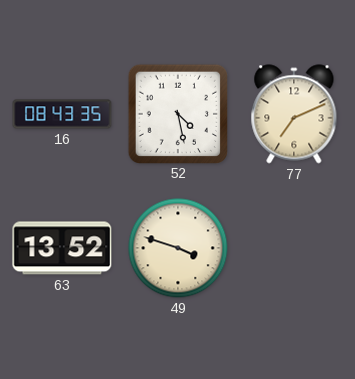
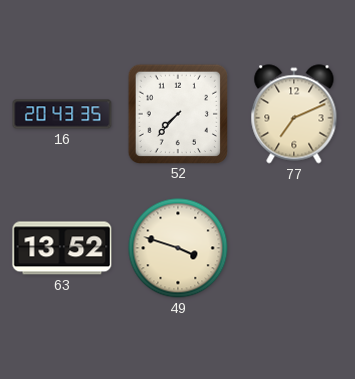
16: 08:43 -> 20:43
52: 4:28 -> 7:37
